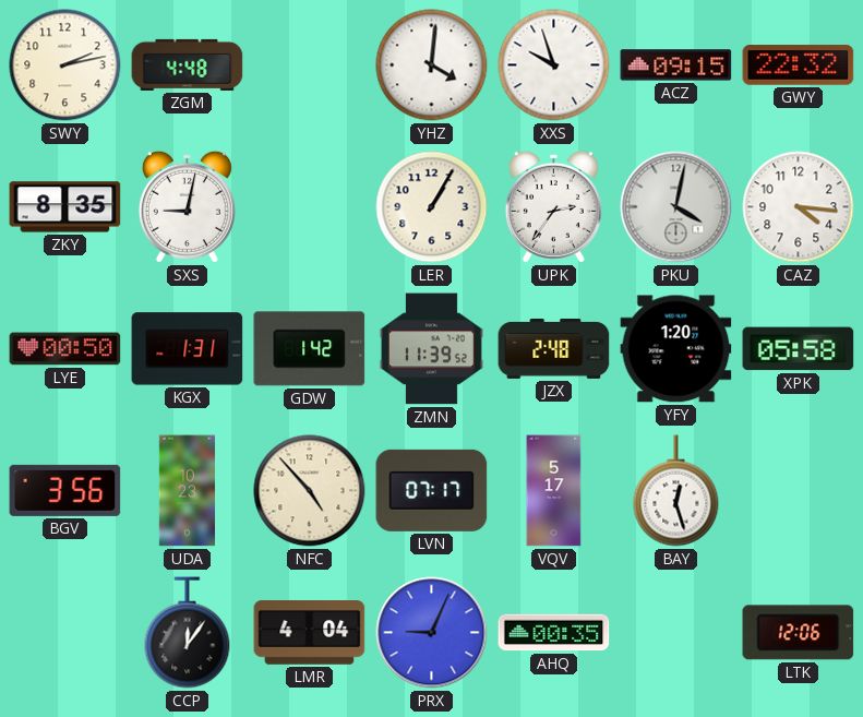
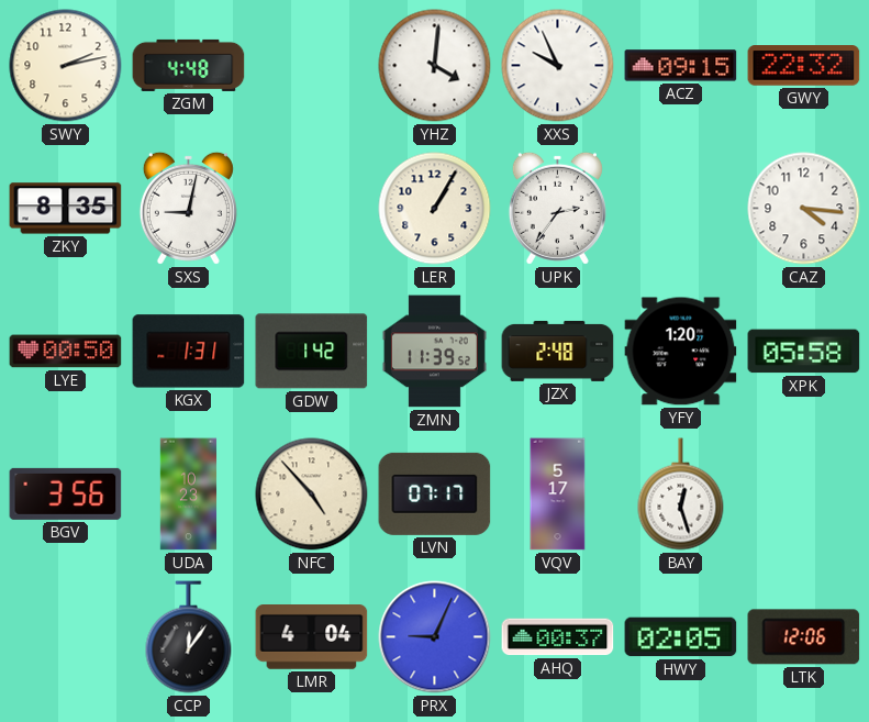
XXS: 9:57 -> 9:56
PKU: 4:02 -> none
AHQ: 00:35 -> 00:37
HWY: none -> 02:05
